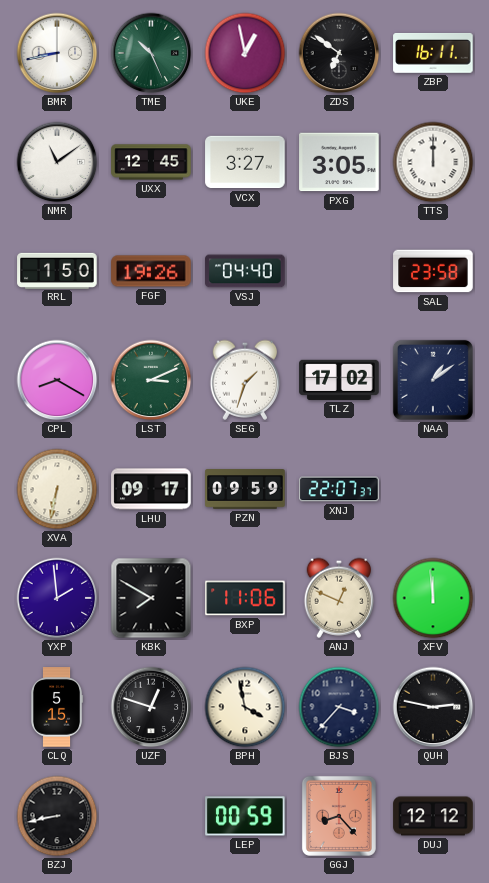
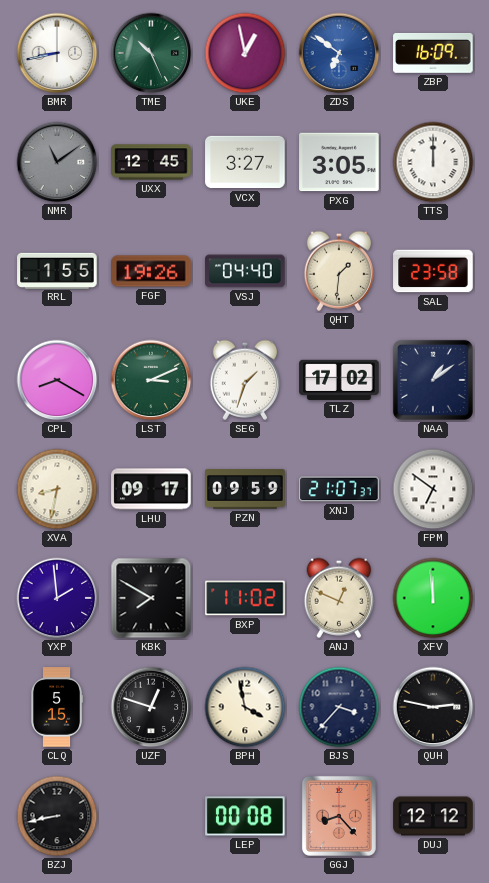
ZDS dial: black -> blue
ZBP: 16:11 -> 16:09
NMR dial: white -> grey
RRL: 1:50 -> 1:55
QHT: none -> 1:31
XVA: 6:32 -> 8:32
XNJ: 22:07 -> 21:07
FPM: none -> 6:51
BXP: 11:06 -> 11:02
LEP: 00:59 -> 00:08
